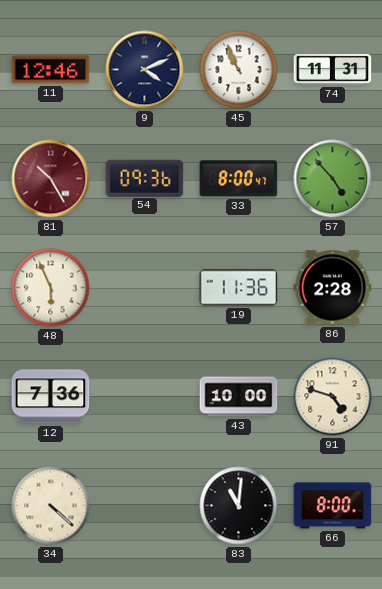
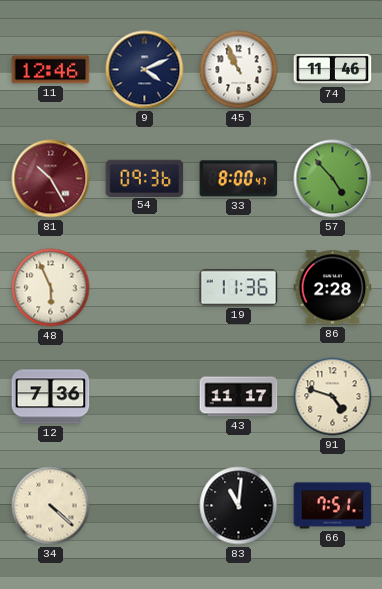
74: 11:31 -> 11:46
43: 10:00 -> 11:17
66: 8:00 -> 7:51
